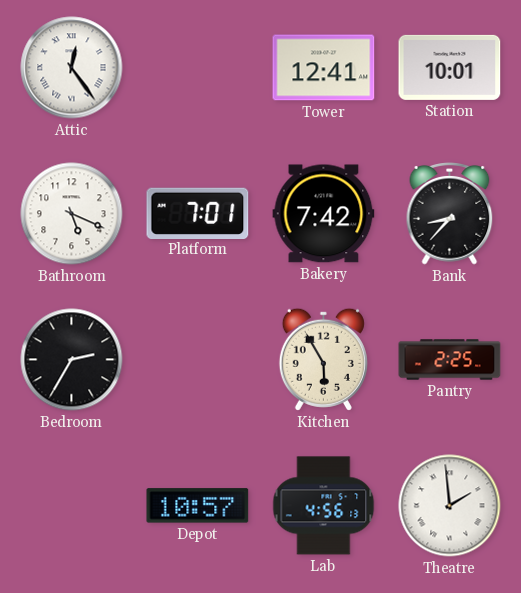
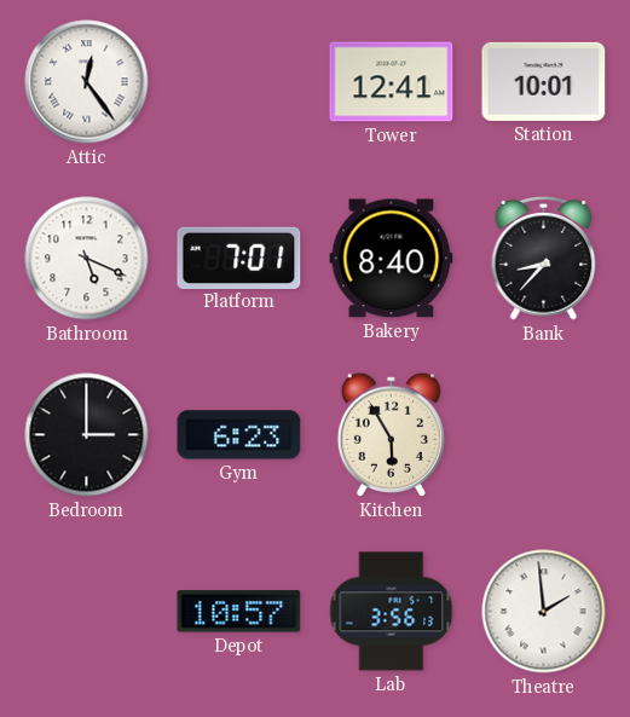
Bakery: 7:42 -> 8:40
Bedroom: 2:35 -> 3:00
Gym: none -> 6:23
Pantry: 2:25 -> none
Lab: 4:56 -> 3:56
